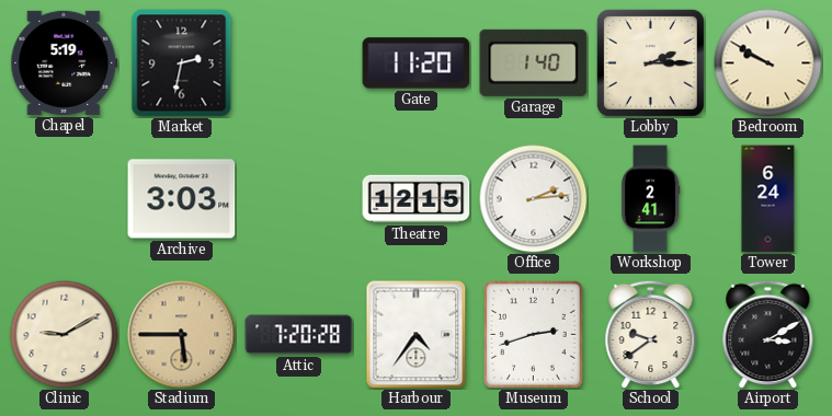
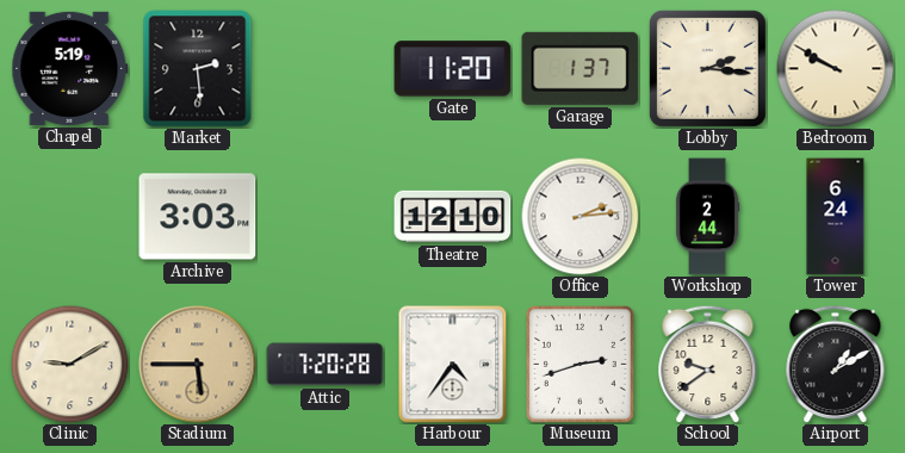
Market: 2:32 -> 2:29
Garage: 1:40 -> 1:37
Lobby: 2:15 -> 2:16
Theatre: 12:15 -> 12:10
Workshop: 2:41 -> 2:44
Airport: 3:10 -> 1:10
